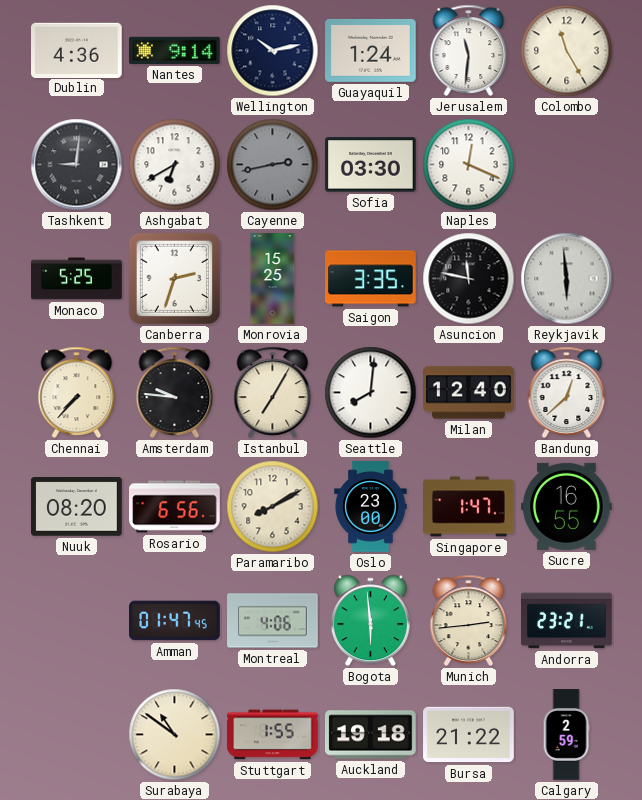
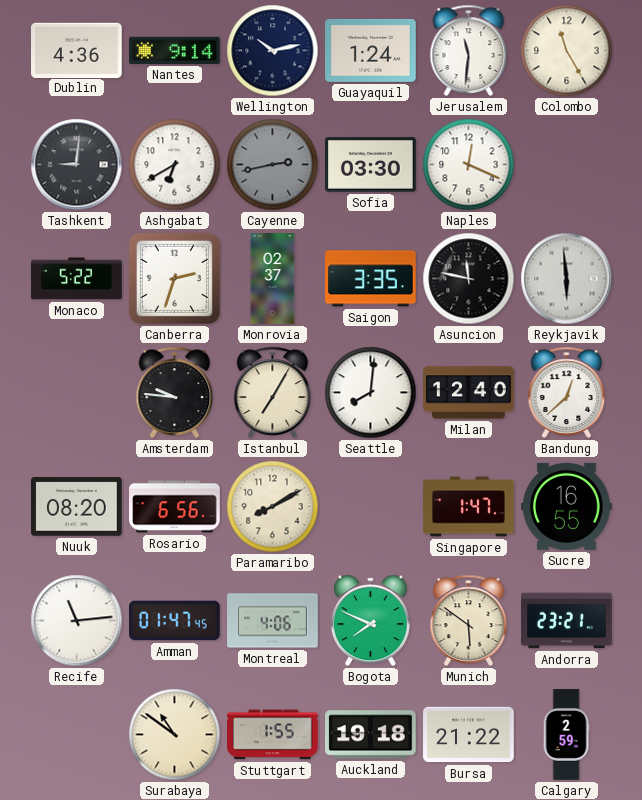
Monaco: 5:25 -> 5:22
Monrovia: 15:25 -> 02:37
Chennai: 7:37 -> none
Oslo: 23:00 -> none
Recife: none -> 11:14
Bogota: 5:59 -> 7:49
Munich: 2:44 -> 5:51
